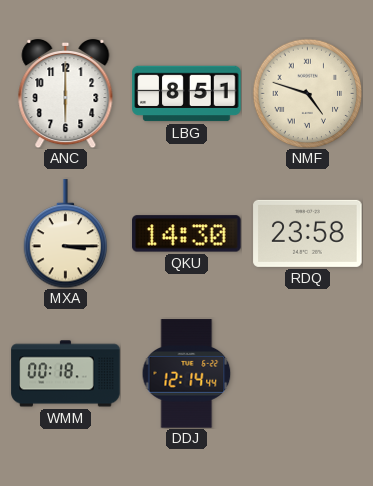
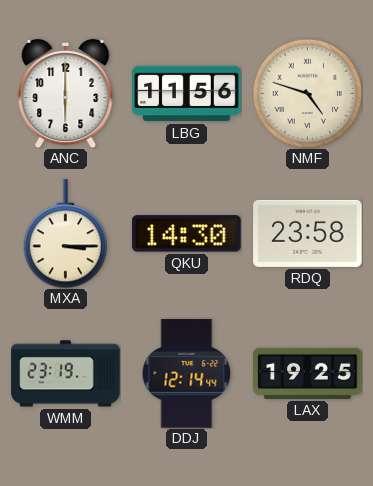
LBG: 8:51 -> 11:56
WMM: 00:18 -> 23:19
LAX: none -> 19:25
